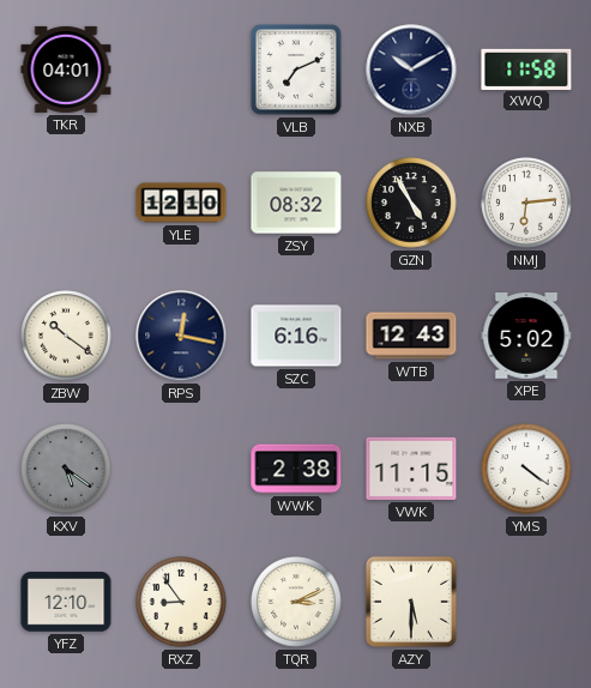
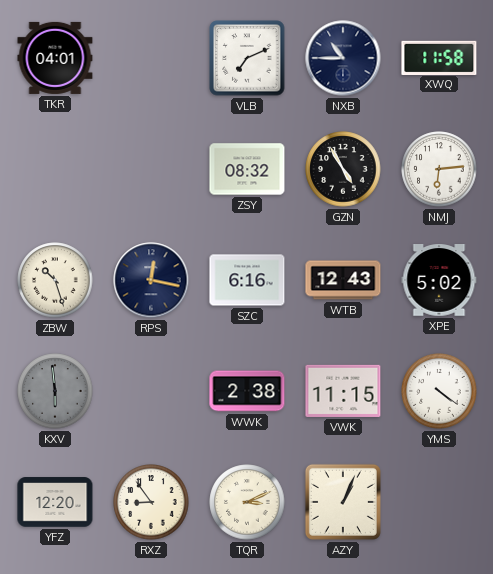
NXB: 10:10 -> 10:45
YLE: 12:10 -> none
ZBW: 10:21 -> 10:27
KXV: 5:21 -> 5:59
YFZ: 12:10 -> 12:20
AZY: 5:30 -> 1:04
